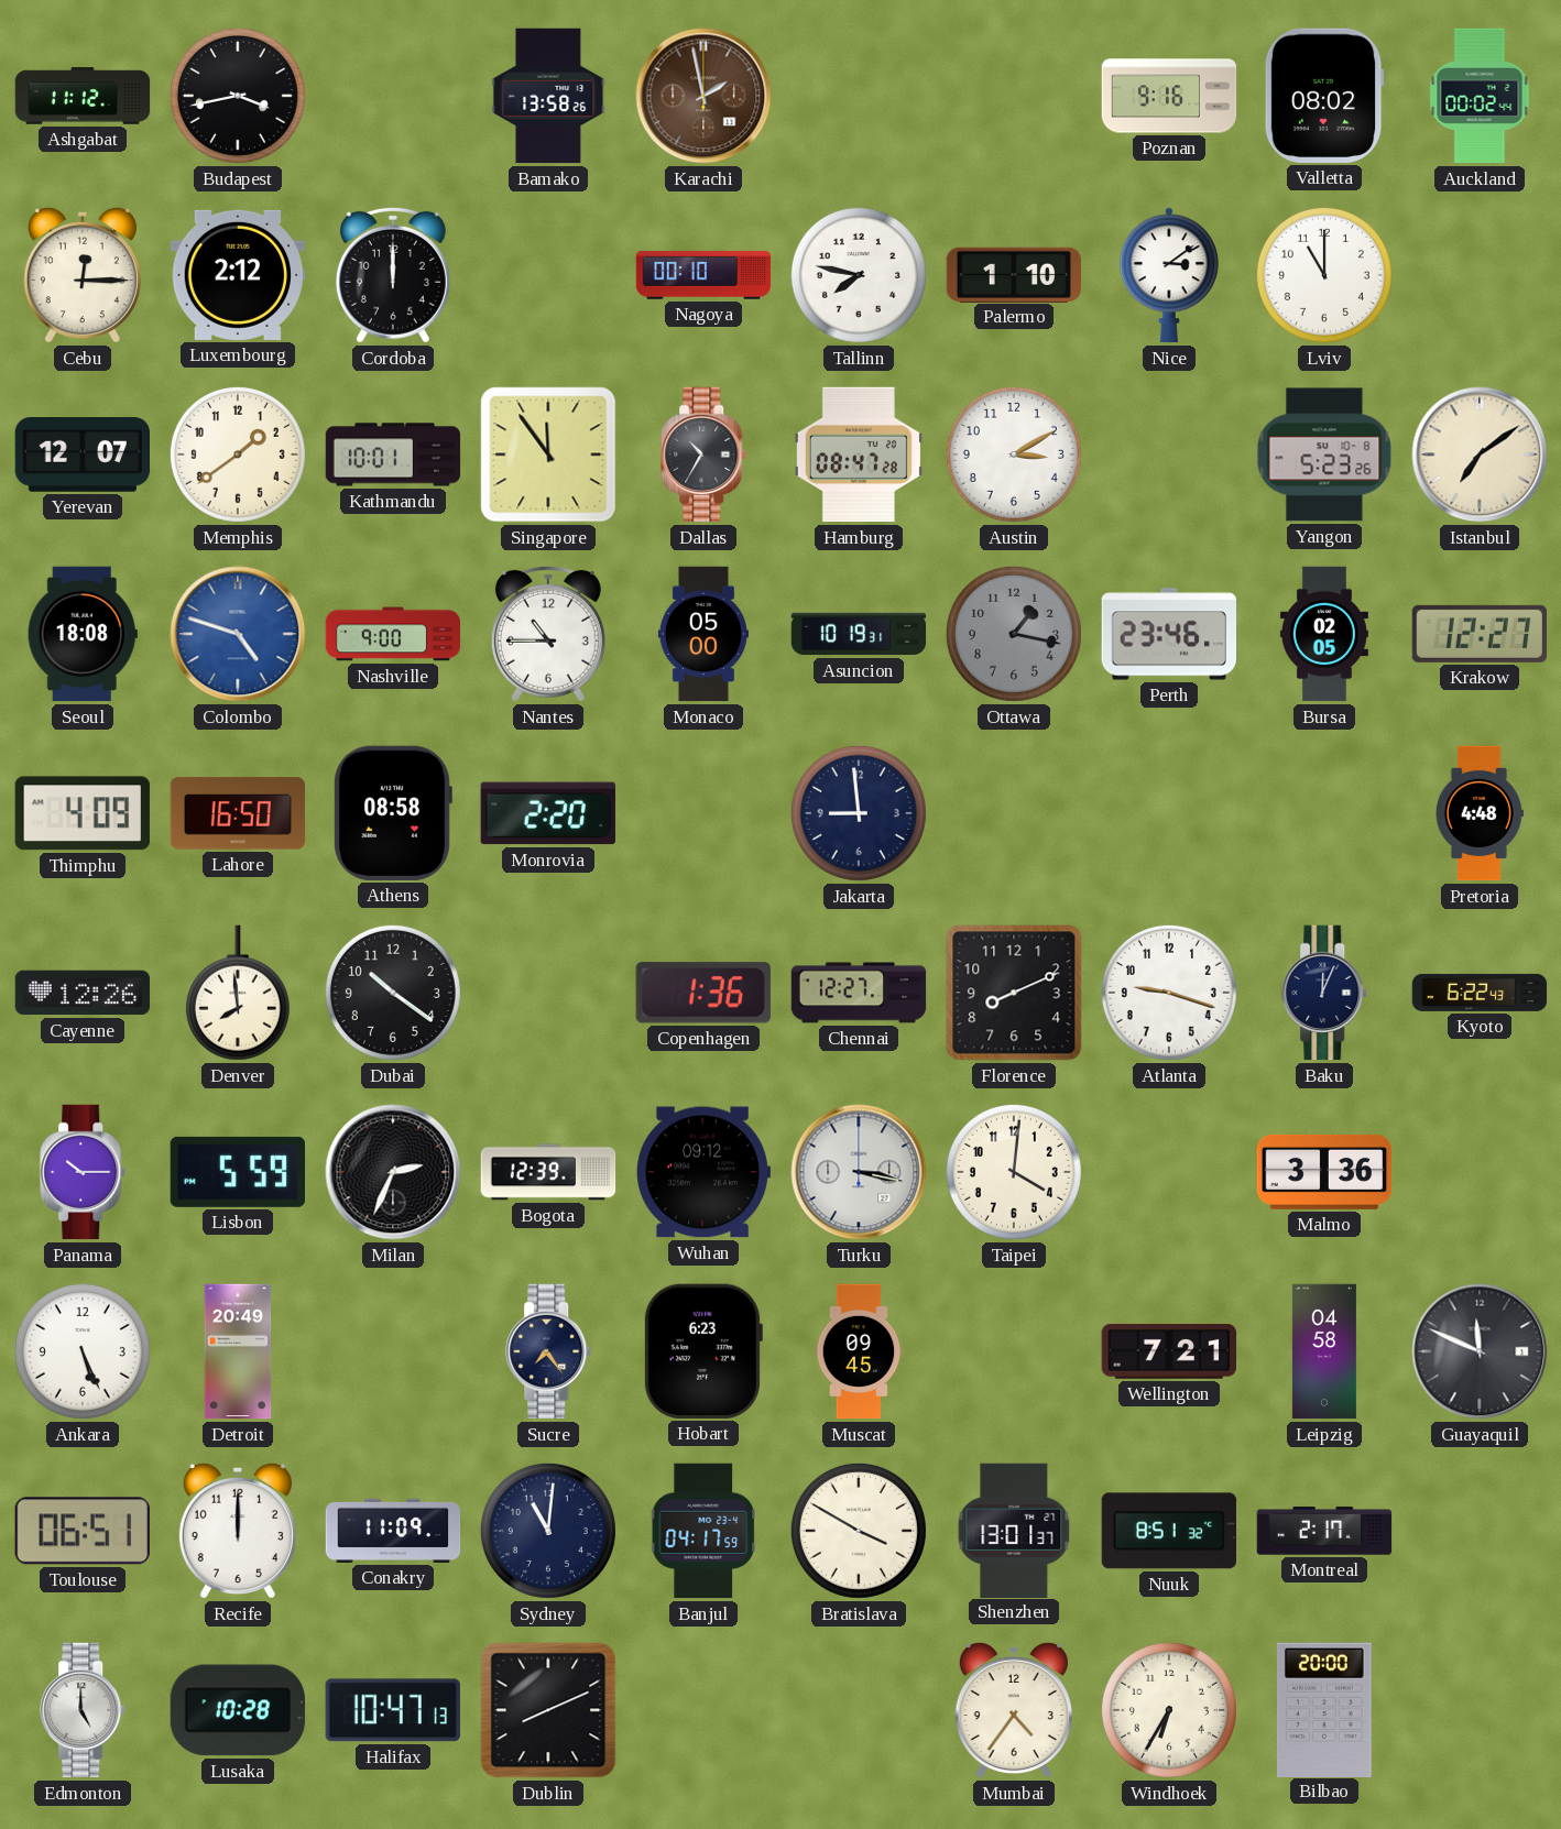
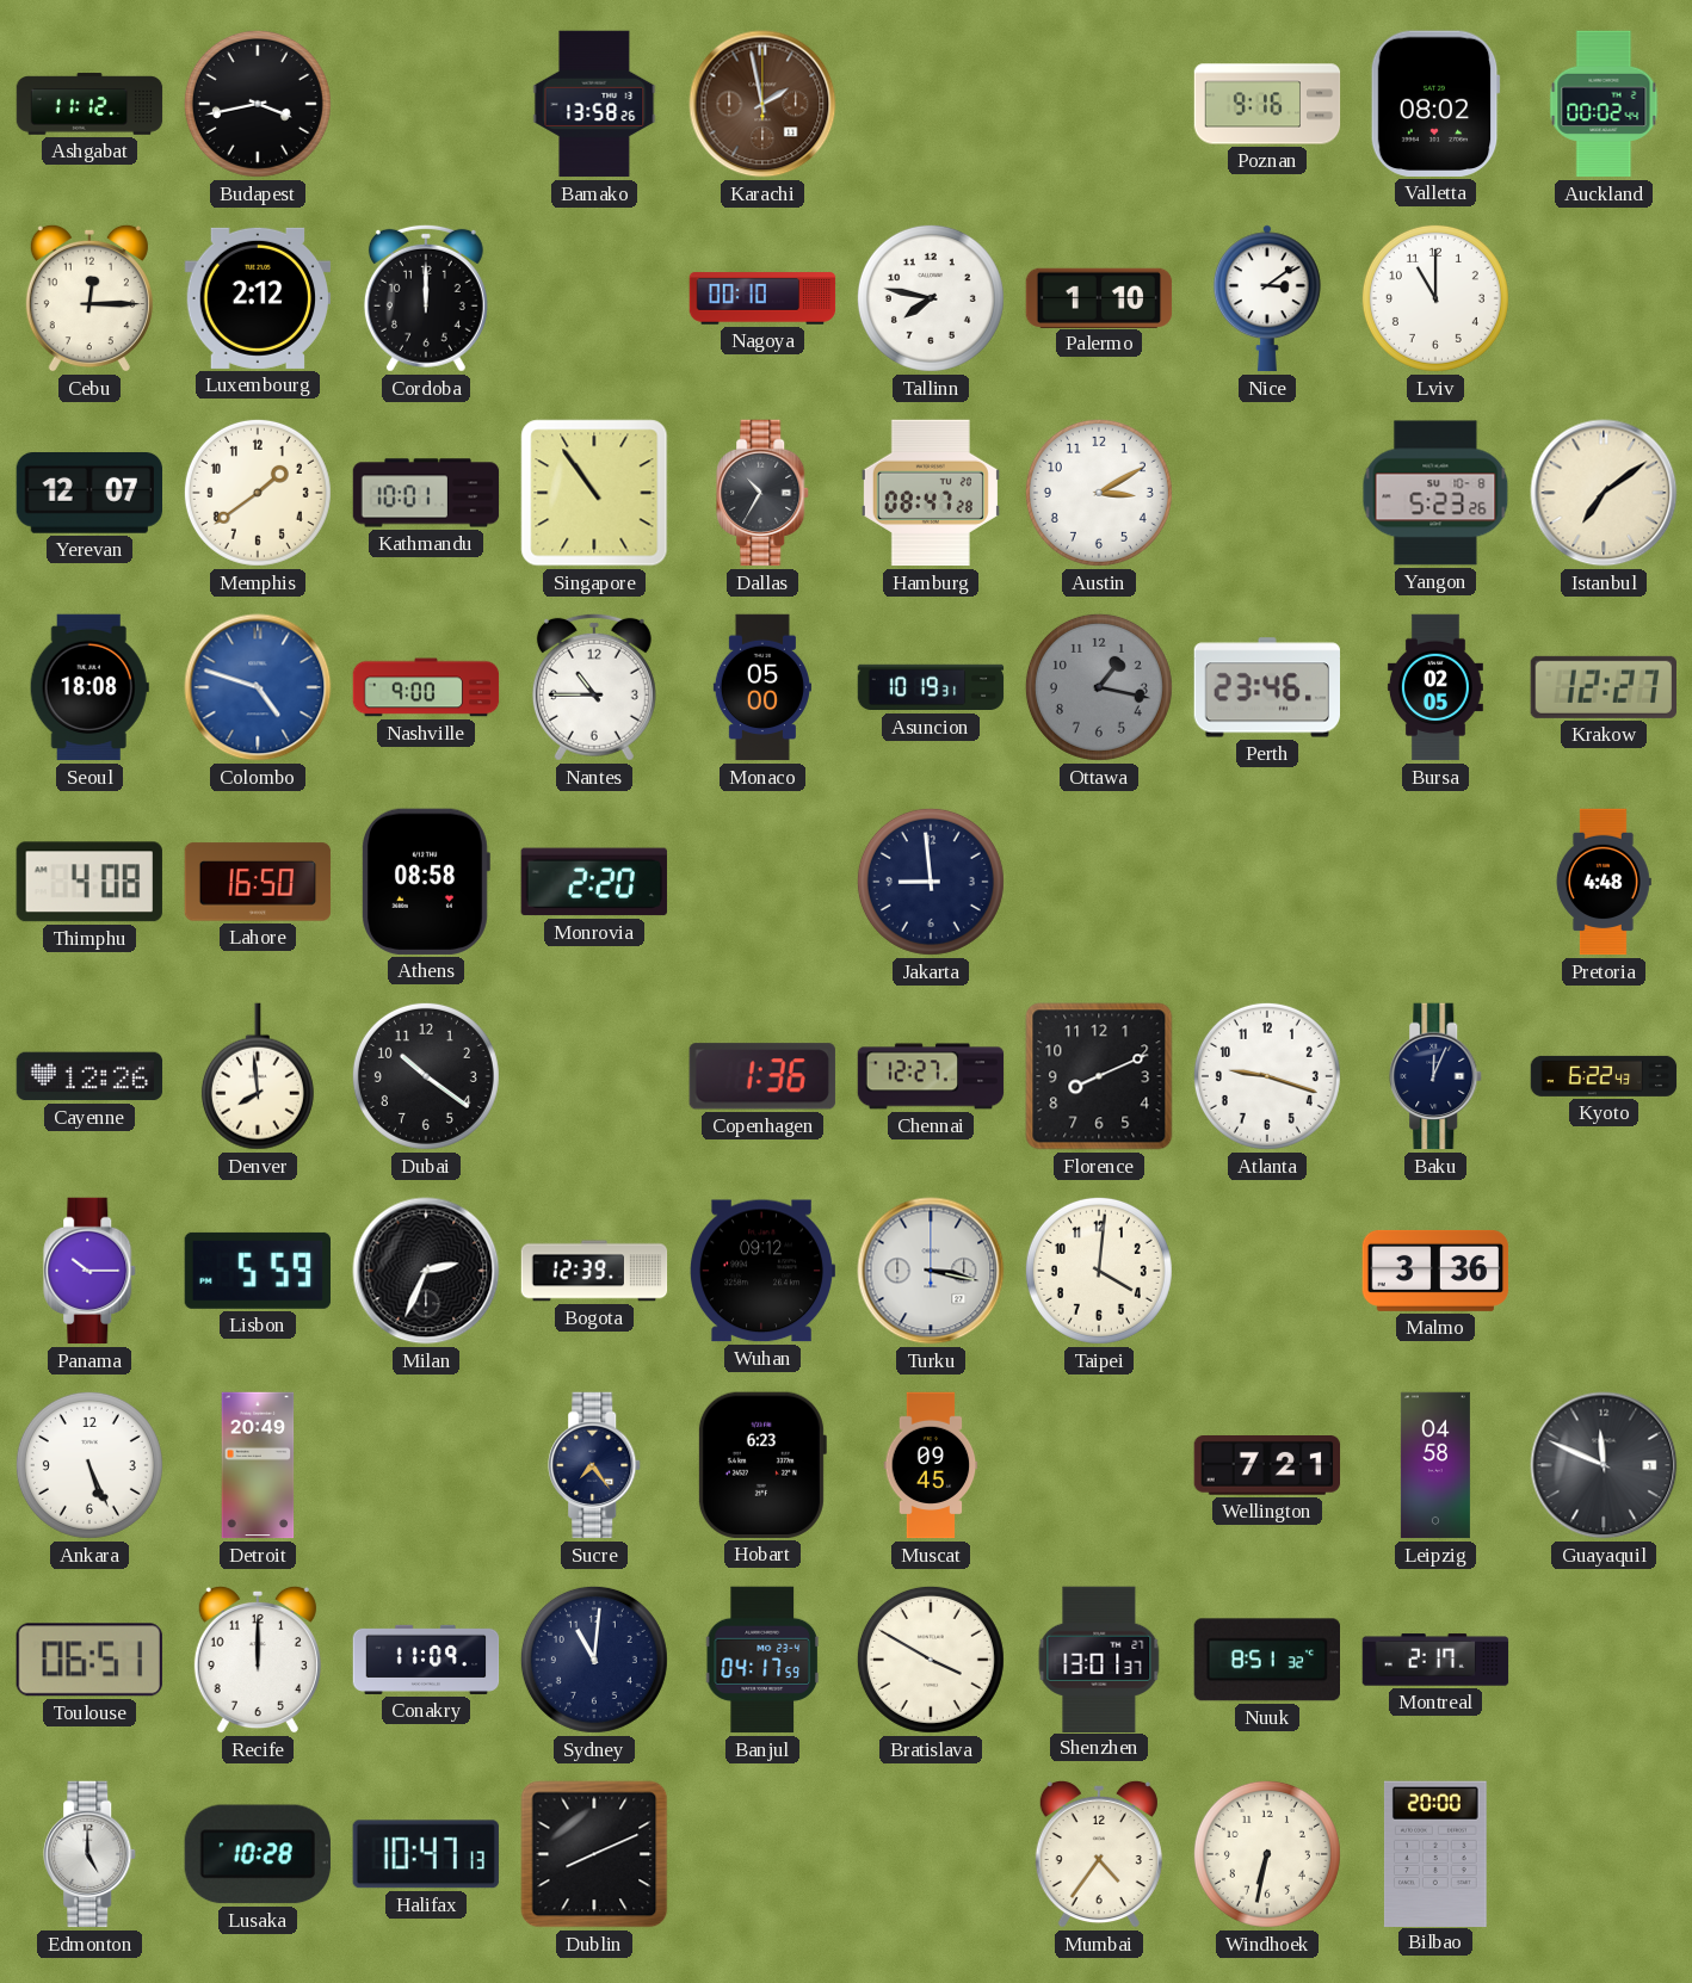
Singapore: 11:54 -> 10:54
Thimphu: 4:09 -> 4:08
Windhoek: 6:35 -> 6:32
